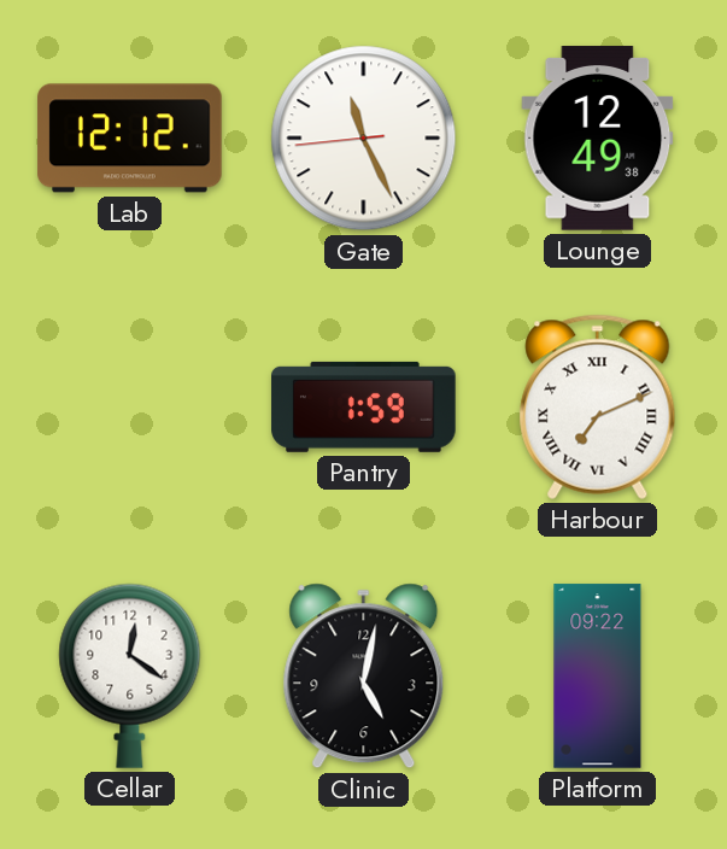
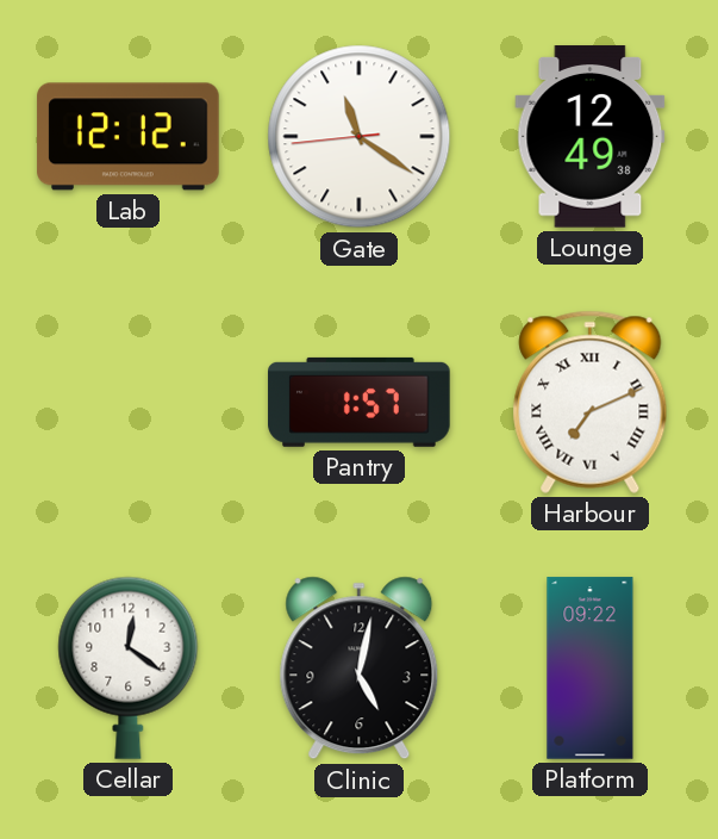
Gate: 11:25 -> 11:20
Pantry: 1:59 -> 1:57
